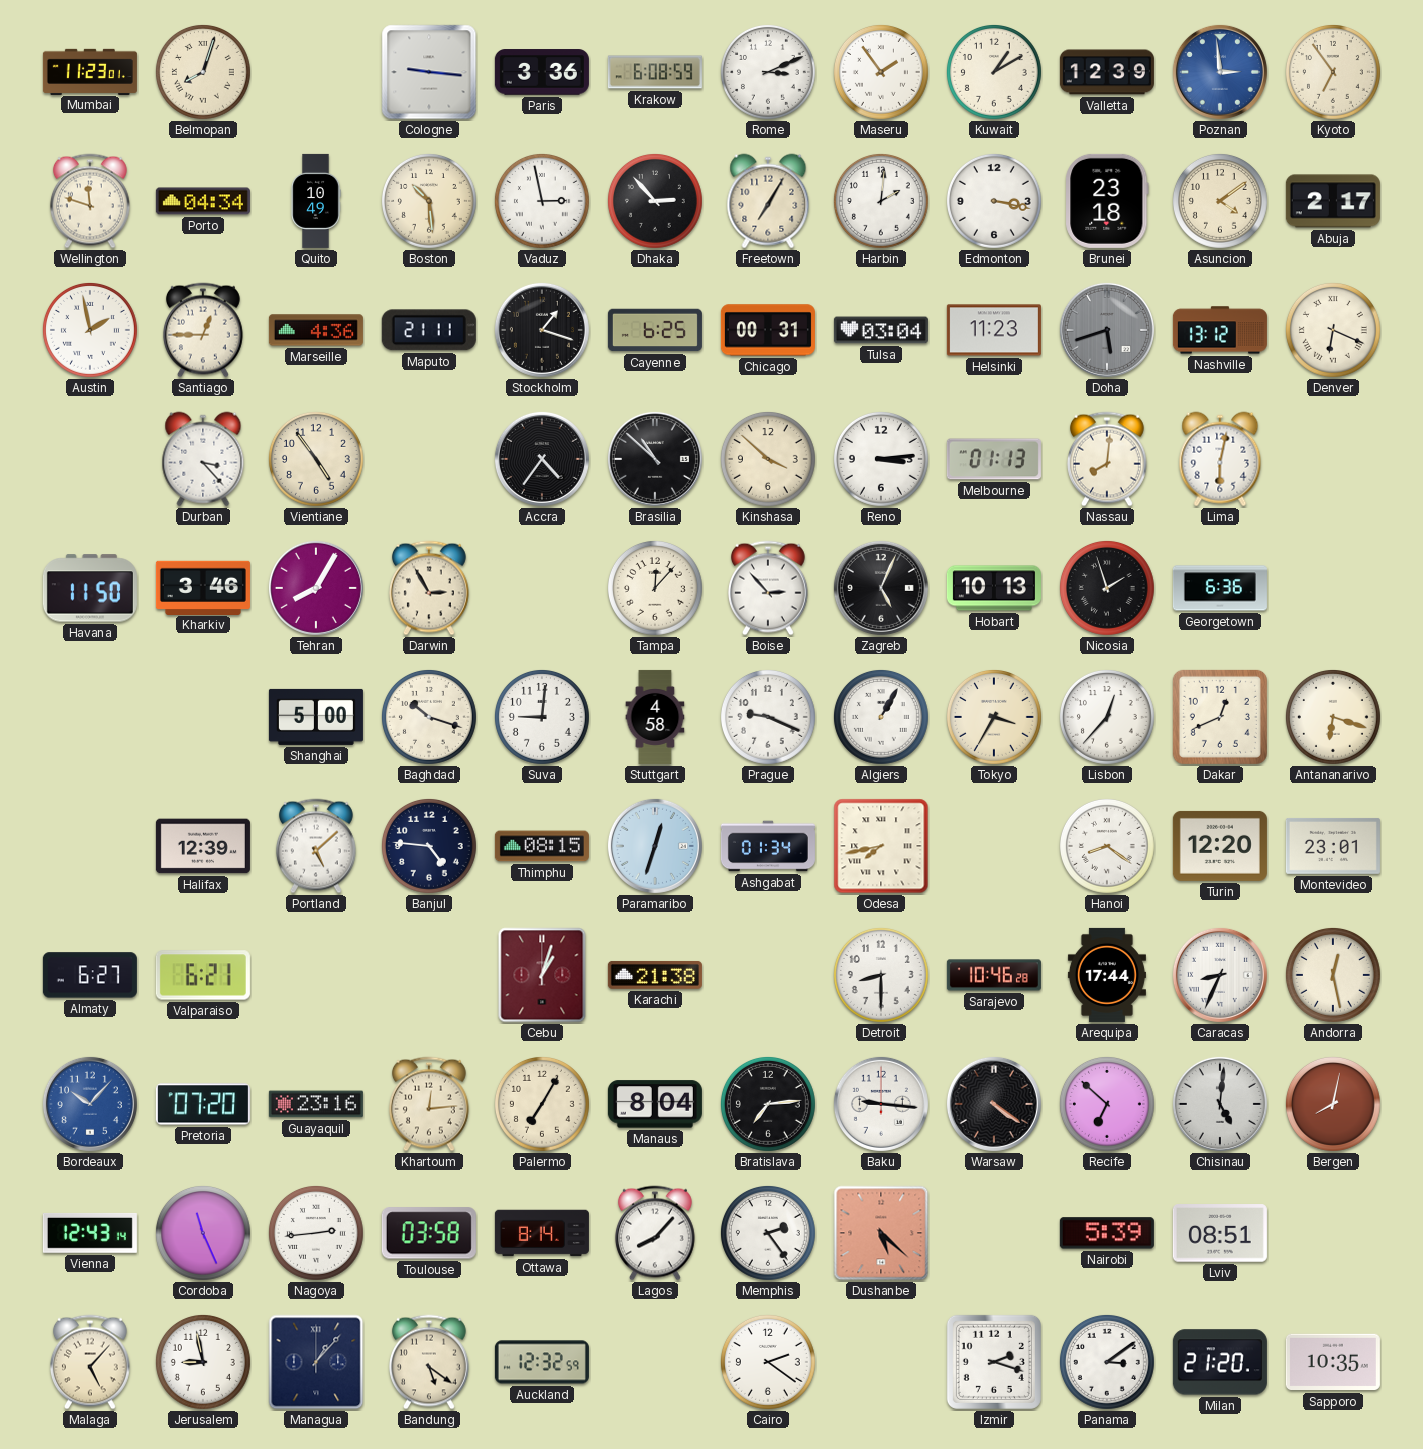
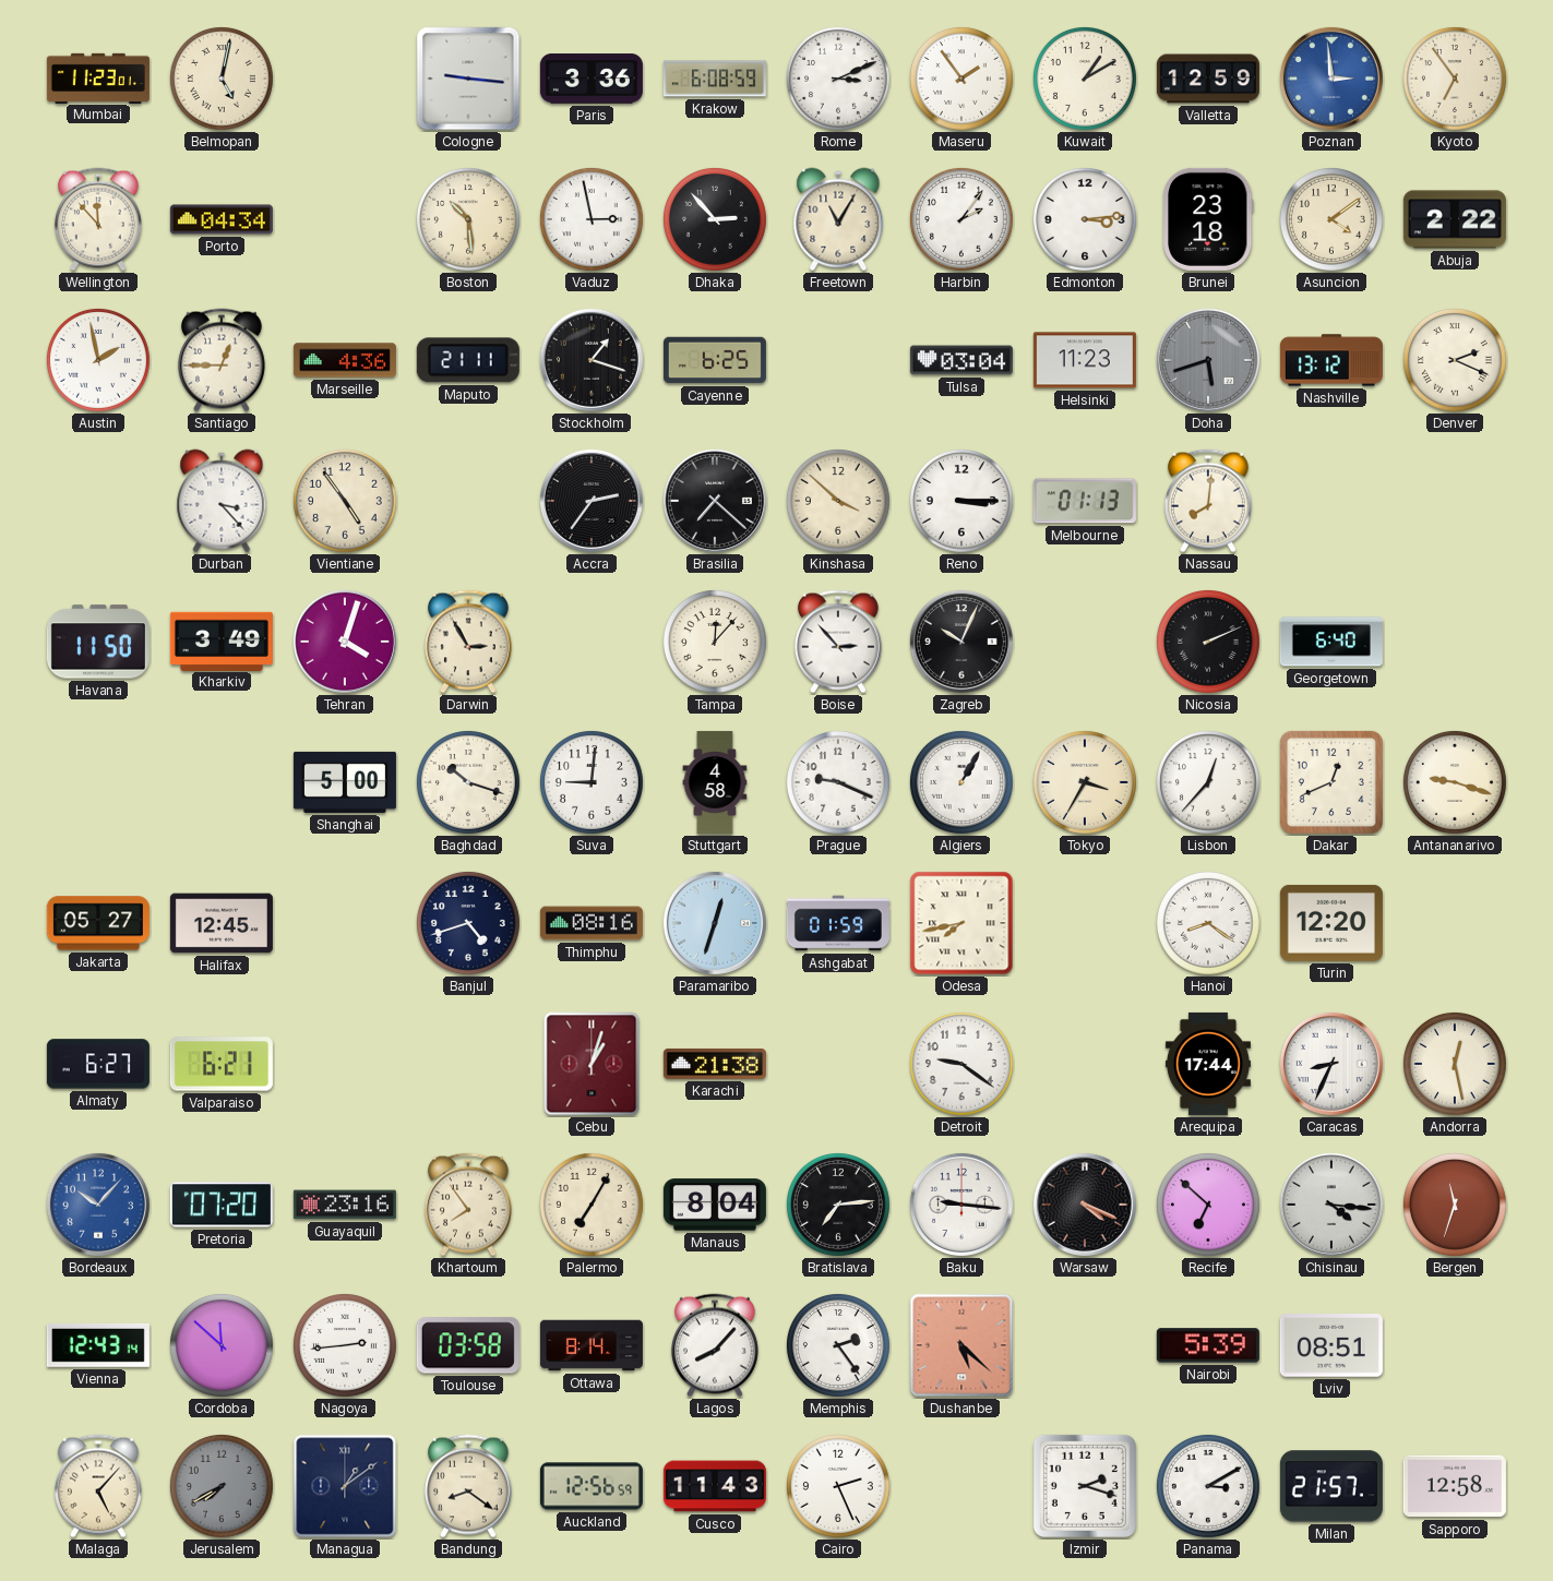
Belmopan: 8:03 -> 5:02
Valletta: 12:39 -> 12:59
Wellington: 11:48 -> 11:53
Quito: 10:49 -> none
Freetown: 7:05 -> 11:05
Harbin: 2:01 -> 2:06
Edmonton: 3:17 -> 3:14
Abuja: 2:17 -> 2:22
Chicago: 00:31 -> none
Denver: 6:19 -> 2:19
Accra: 4:36 -> 2:36
Brasilia: 10:52 -> 7:22
Reno: 3:14 -> 3:15
Lima: 6:02 -> none
Kharkiv: 3:46 -> 3:49
Tehran: 8:05 -> 4:03
Zagreb: 5:04 -> 10:04
Hobart: 10:13 -> none
Nicosia: 1:57 -> 2:11
Georgetown: 6:36 -> 6:40
Antananarivo: 6:18 -> 9:18
Jakarta: none -> 05:27
Halifax: 12:39 -> 12:45
Portland: 5:08 -> none
Banjul: 4:46 -> 4:42
Thimphu: 08:15 -> 08:16
Ashgabat: 01:34 -> 01:59
Montevideo: 23:01 -> none
Detroit: 8:30 -> 9:21
Sarajevo: 10:46 -> none
Khartoum: 12:14 -> 7:54
Warsaw: 4:21 -> 4:19
Chisinau: 5:01 -> 4:16
Bergen: 8:02 -> 11:33
Cordoba: 11:26 -> 11:52
Jerusalem: 8:58 -> 7:40
Jerusalem dial: white -> grey
Managua: 1:07 -> 1:09
Bandung: 5:21 -> 8:21
Auckland: 12:32 -> 12:56
Cusco: none -> 11:43
Cairo: 2:21 -> 2:26
Panama: 3:09 -> 3:10
Milan: 21:20 -> 21:57
Sapporo: 10:35 -> 12:58
